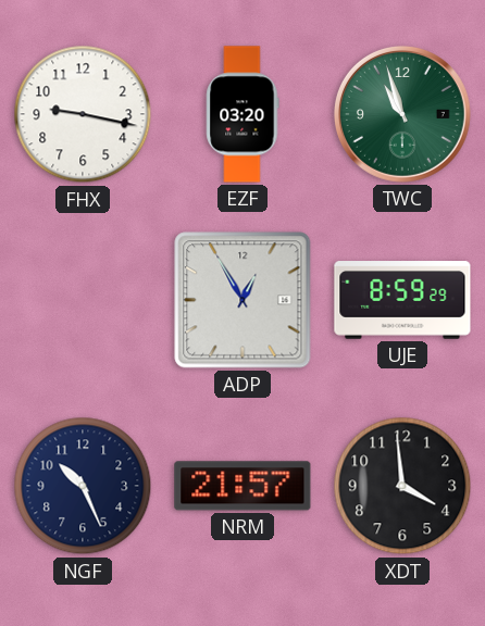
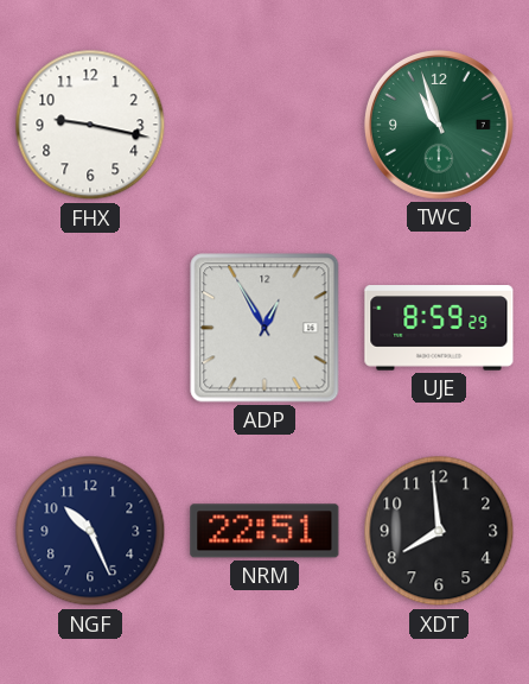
EZF: 03:20 -> none
NRM: 21:57 -> 22:51
XDT: 3:59 -> 7:59
